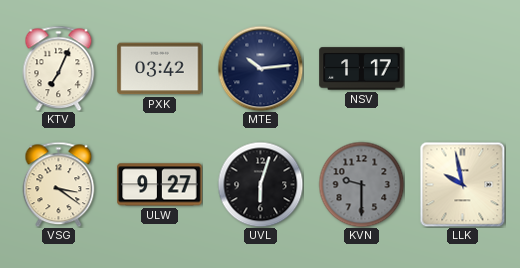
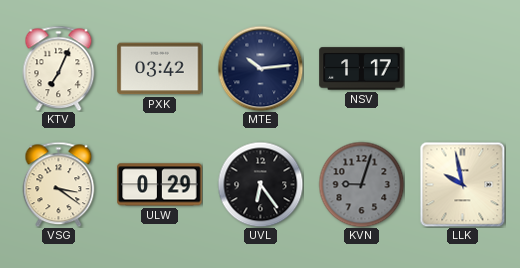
ULW: 9:27 -> 0:29
UVL: 6:03 -> 6:24
KVN: 9:30 -> 9:03
